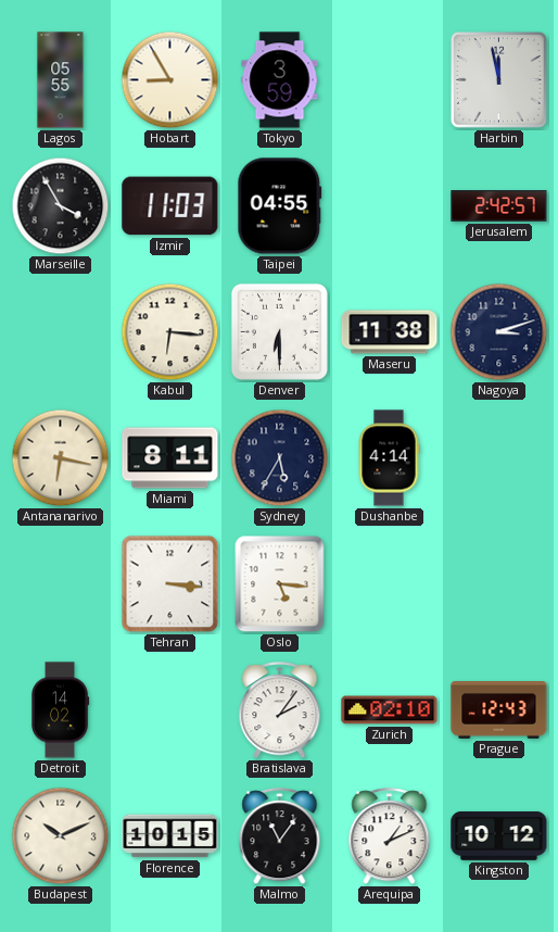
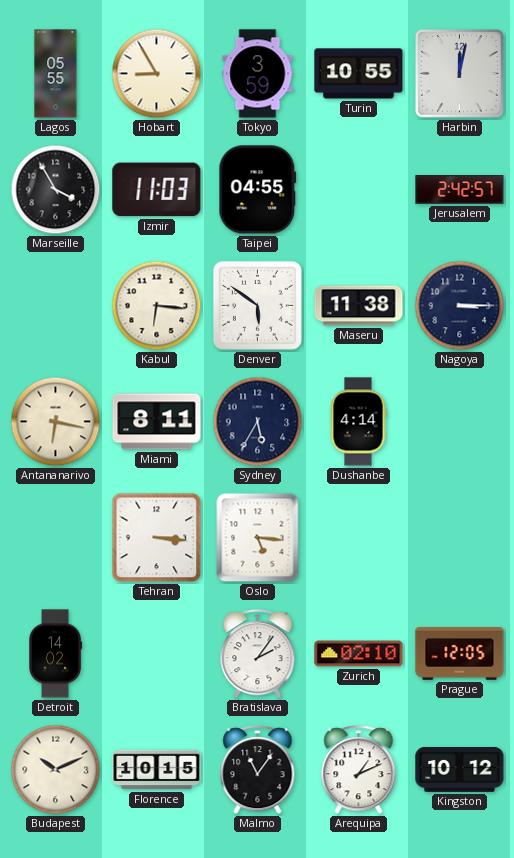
Turin: none -> 10:55
Harbin: 11:58 -> 12:02
Denver: 6:30 -> 5:51
Nagoya: 3:12 -> 3:15
Prague: 12:43 -> 12:05
